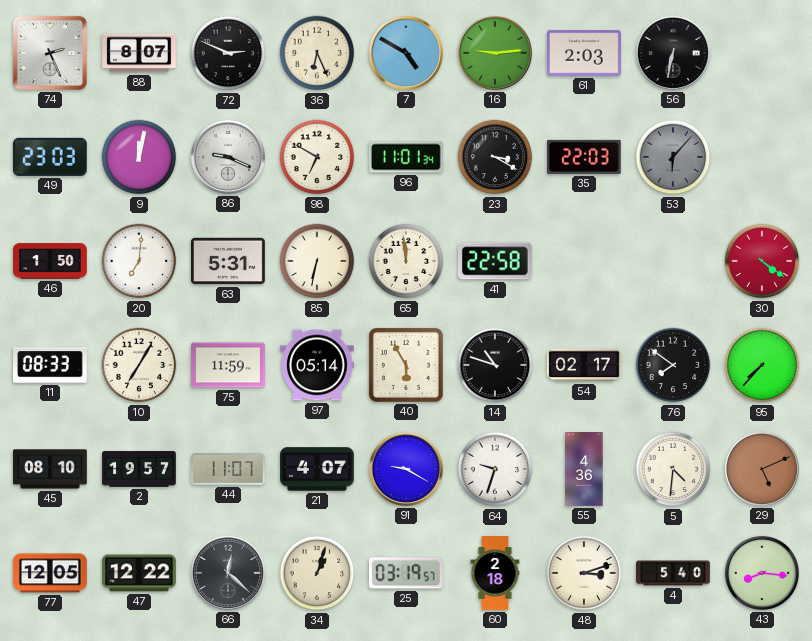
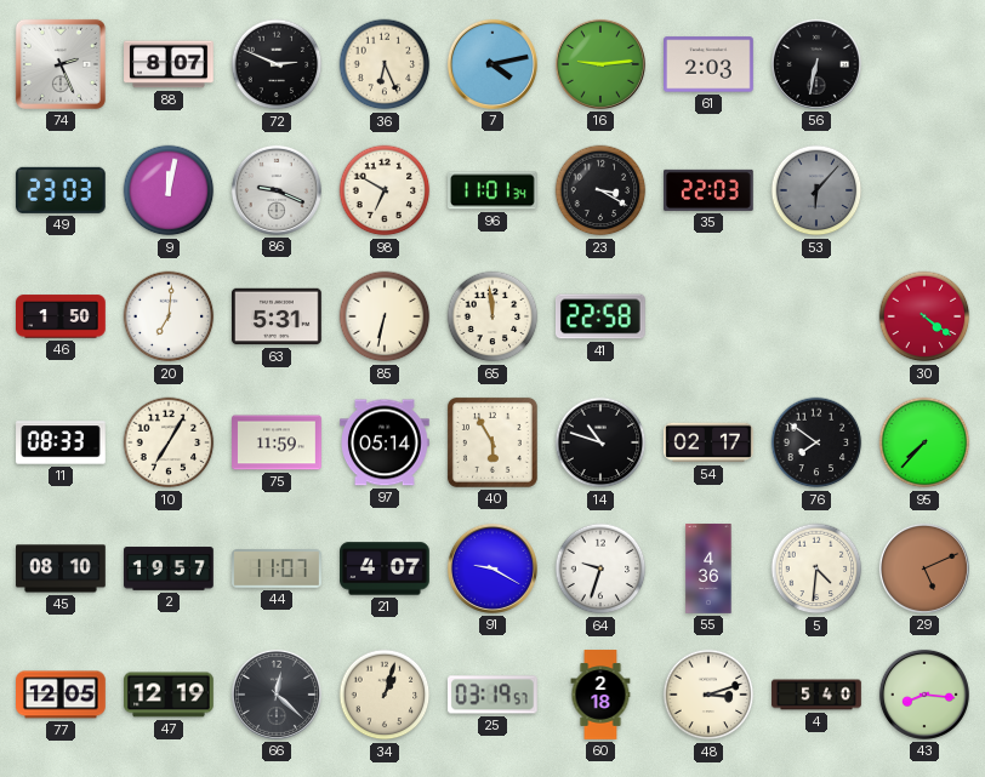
7: 4:50 -> 4:13
47: 12:22 -> 12:19
